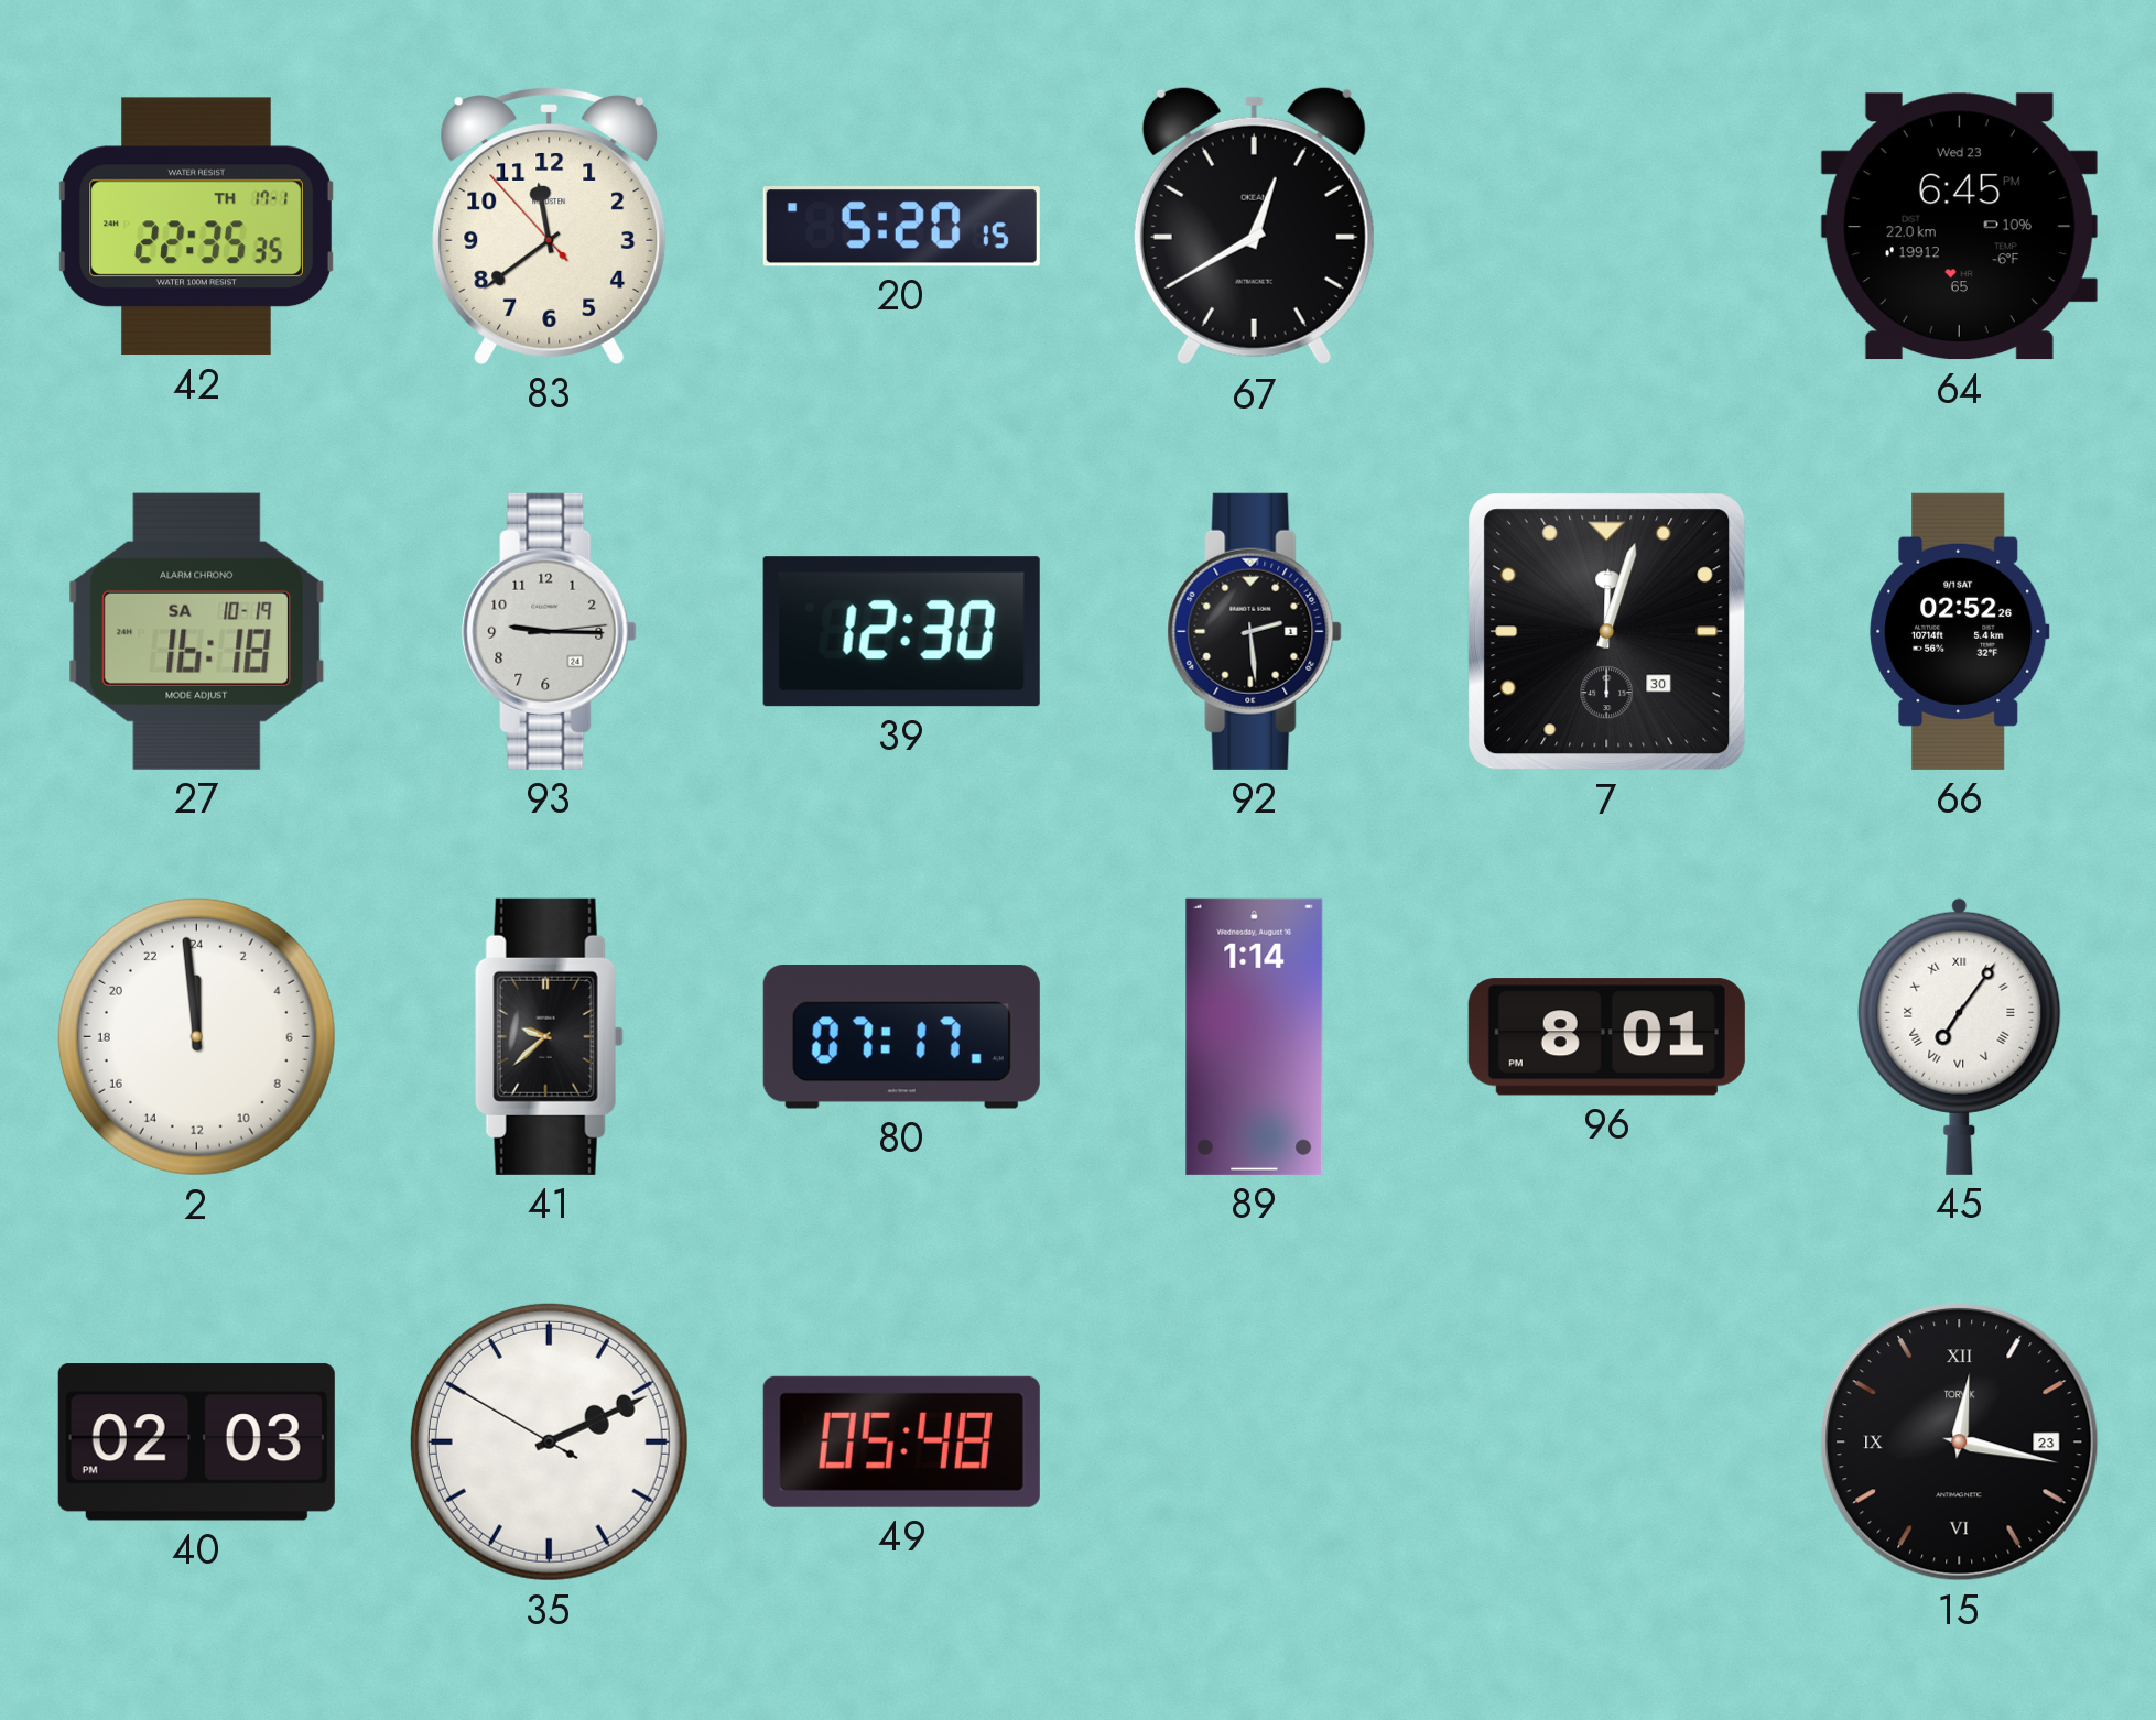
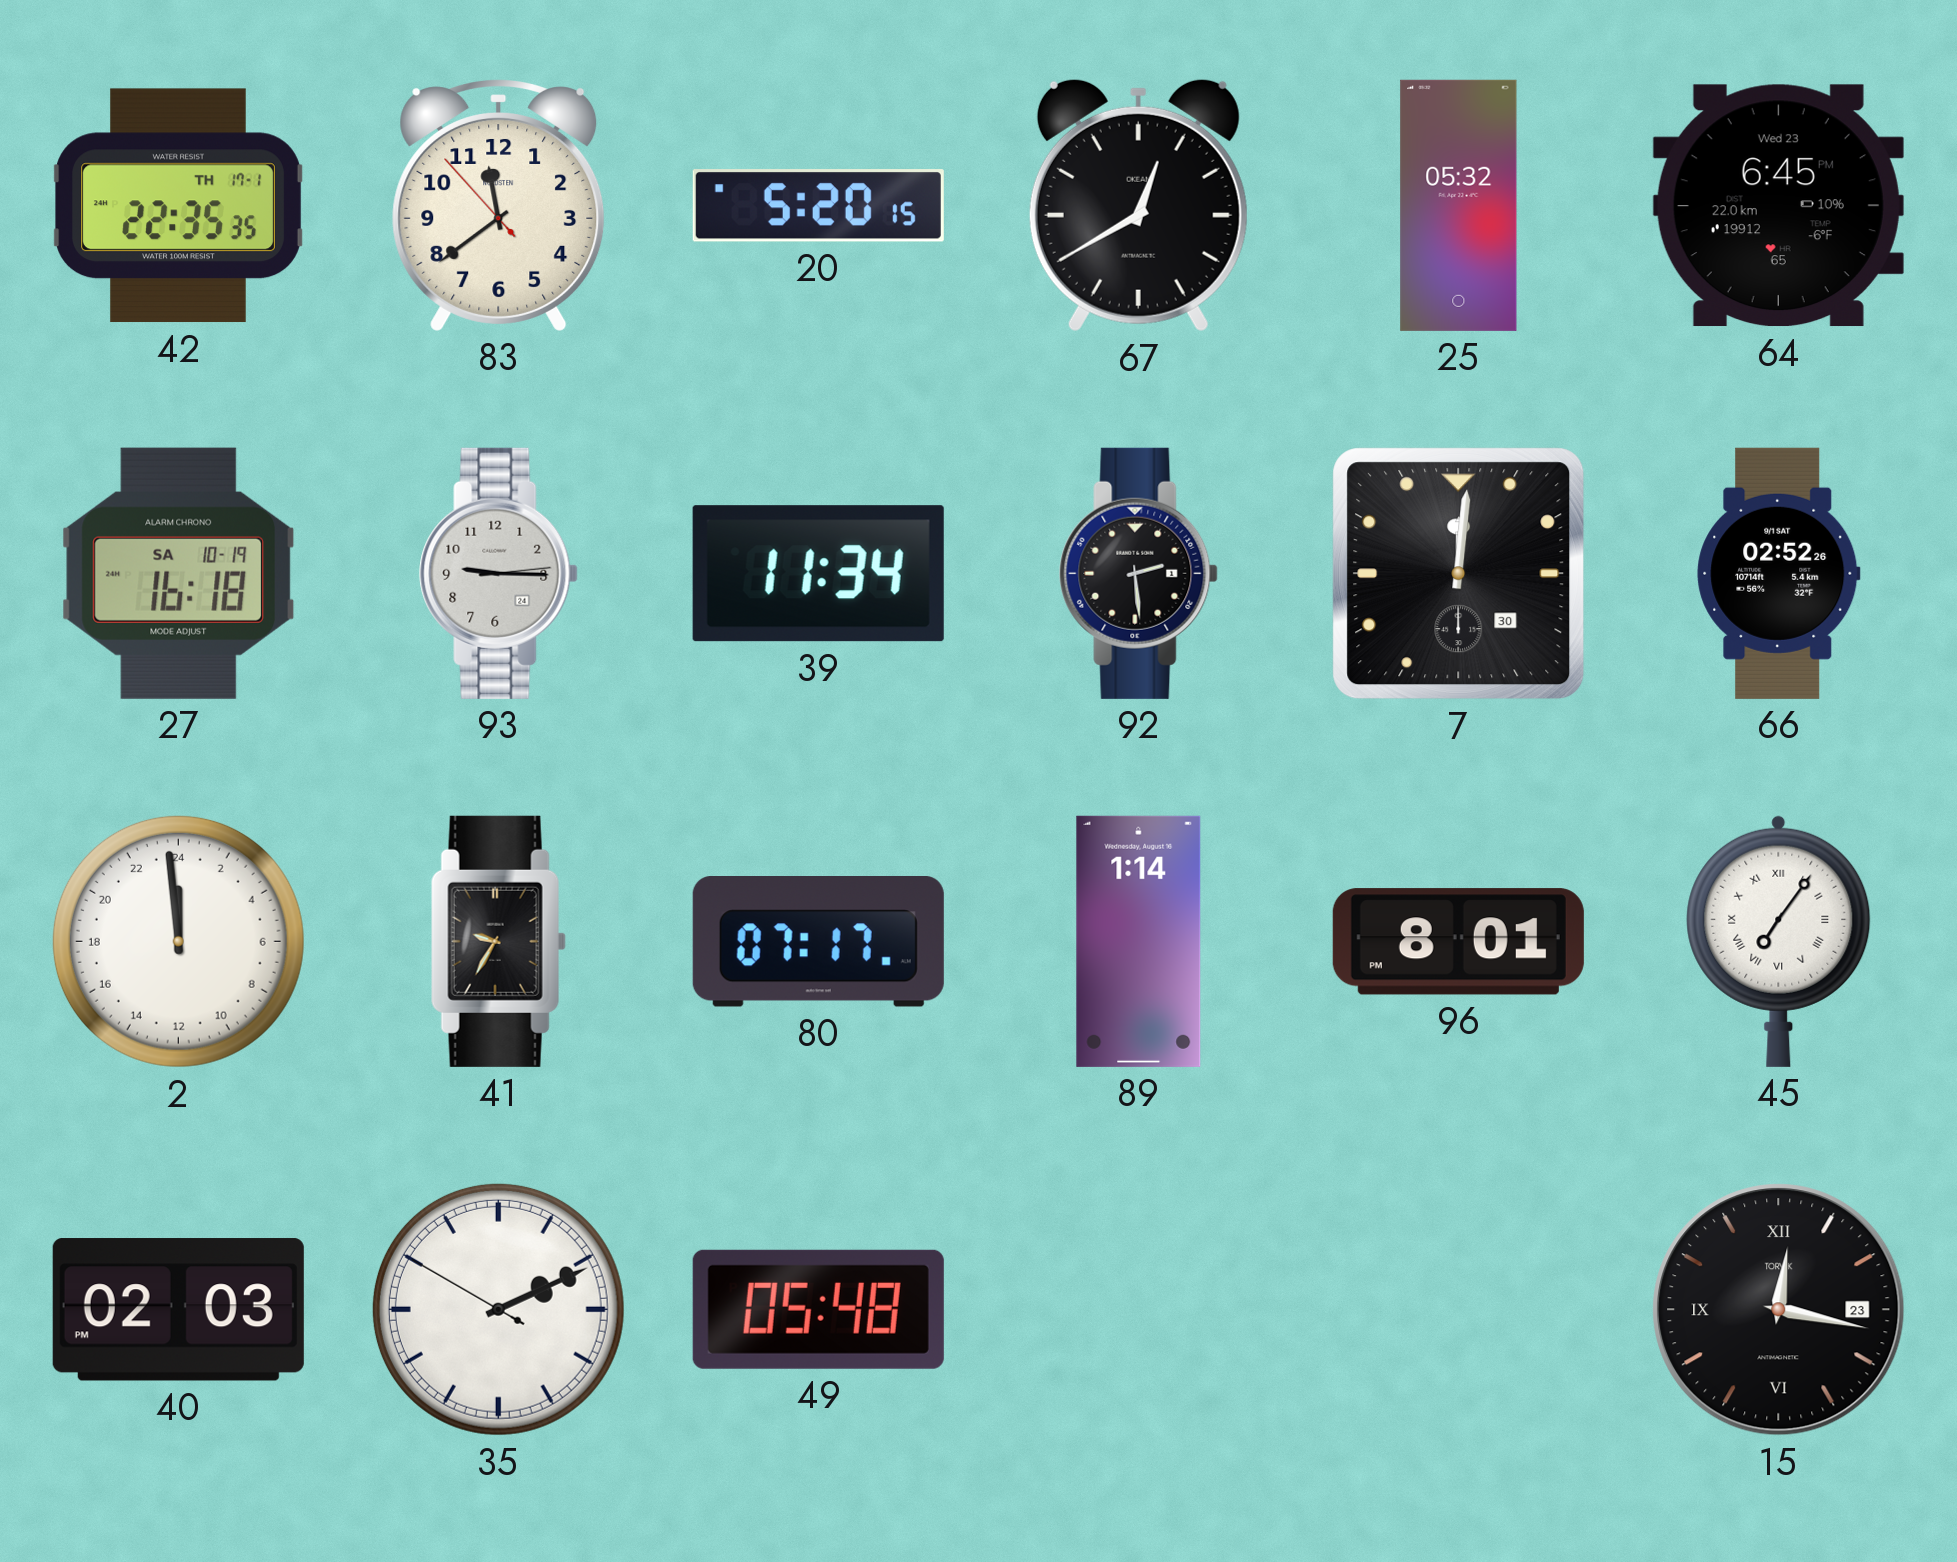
25: none -> 05:32
39: 12:30 -> 11:34
7: 12:03 -> 12:01
41: 9:38 -> 9:35
